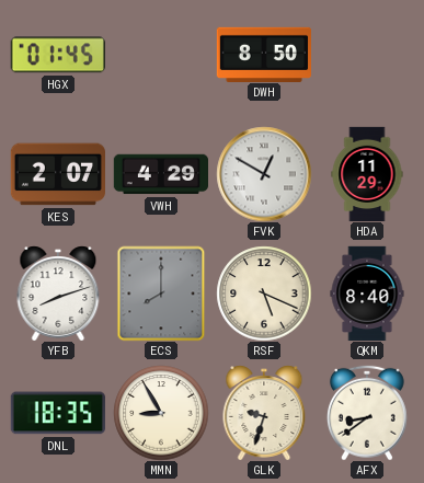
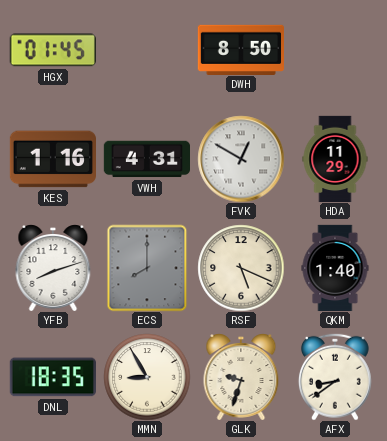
KES: 2:07 -> 1:16
VWH: 4:29 -> 4:31
QKM: 8:40 -> 1:40
